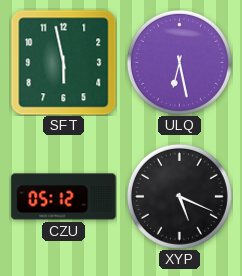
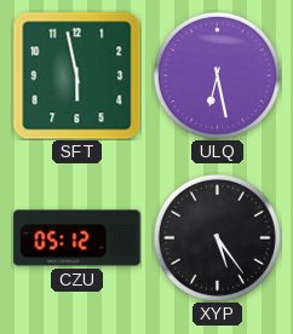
XYP: 5:19 -> 5:24
